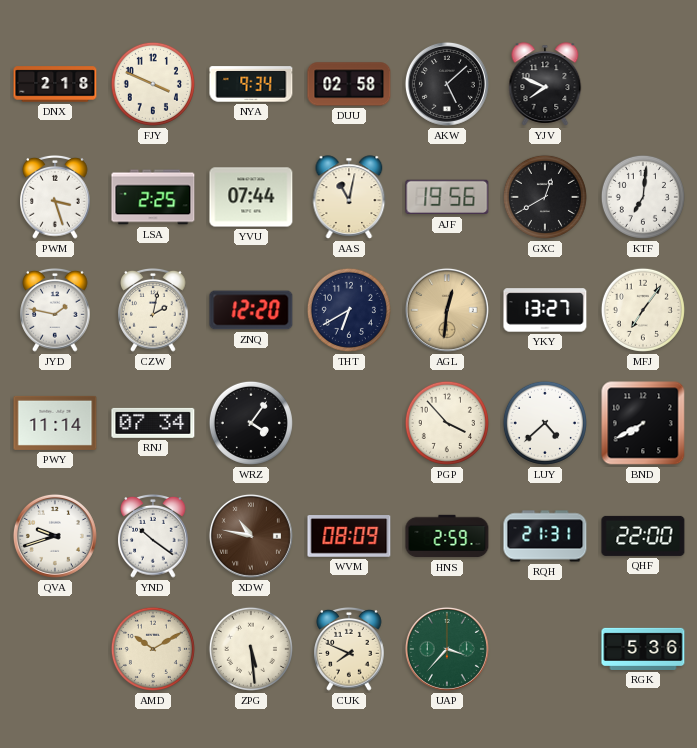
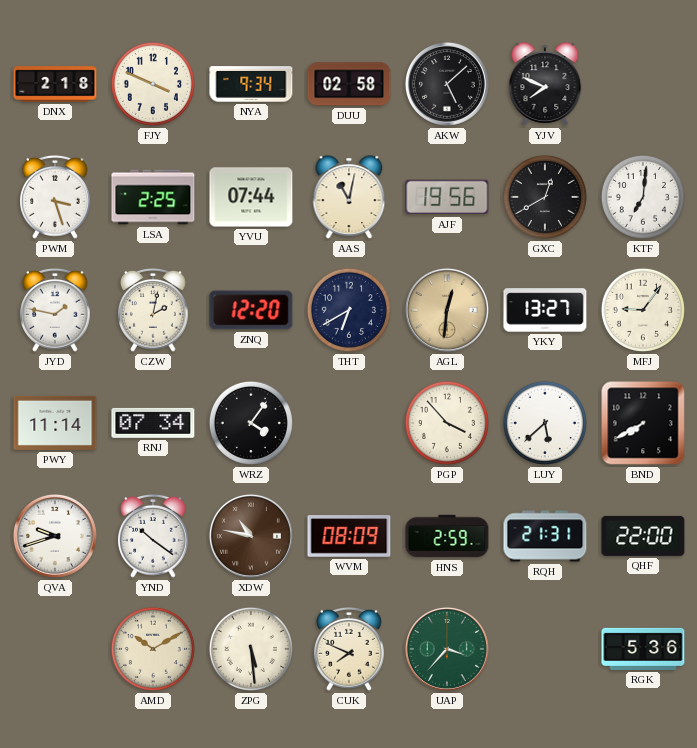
MFJ: 7:06 -> 9:06
LUY: 4:38 -> 5:38
